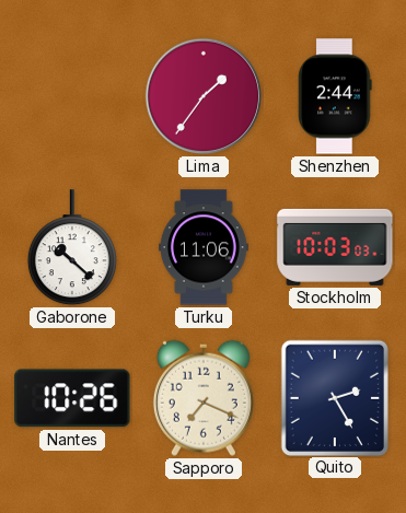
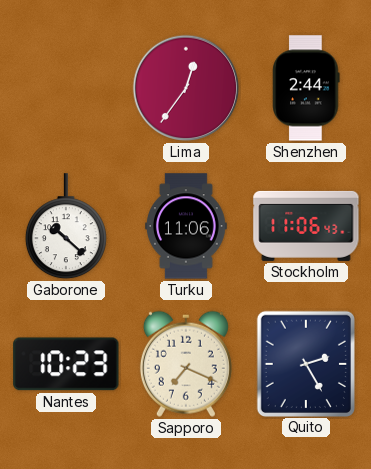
Lima: 1:36 -> 12:36
Stockholm: 10:03 -> 11:06
Nantes: 10:26 -> 10:23
